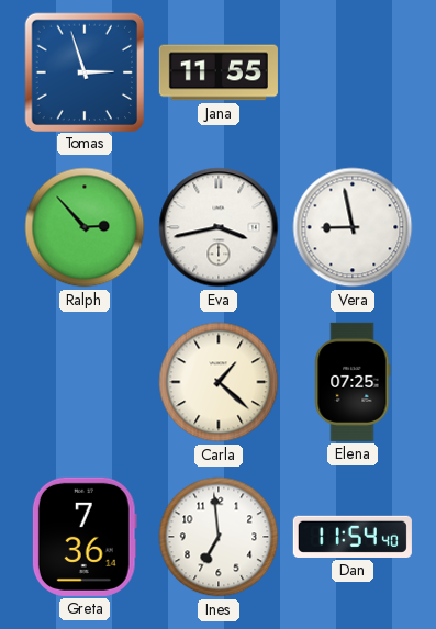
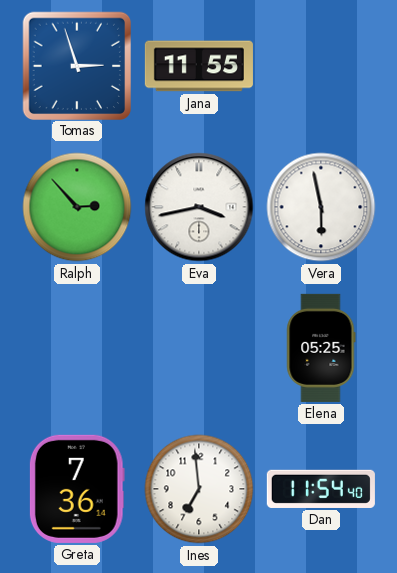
Vera: 8:58 -> 5:58
Carla: 1:22 -> none
Elena: 07:25 -> 05:25
